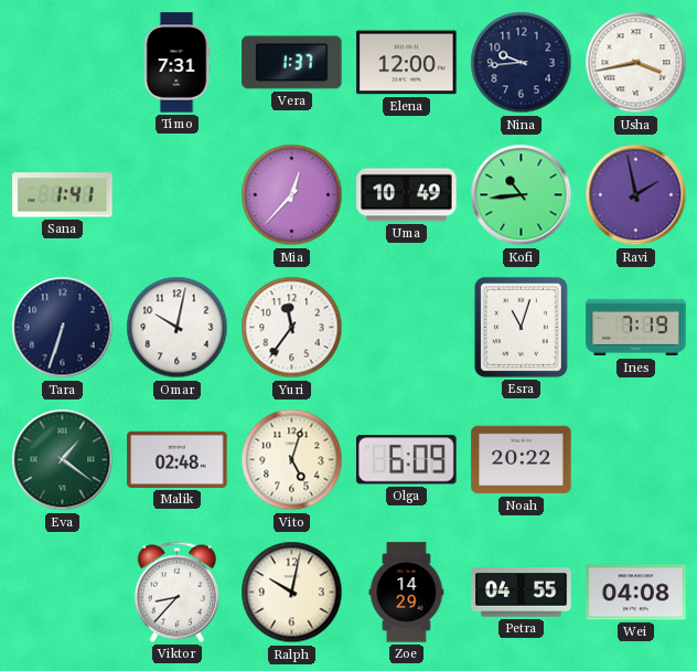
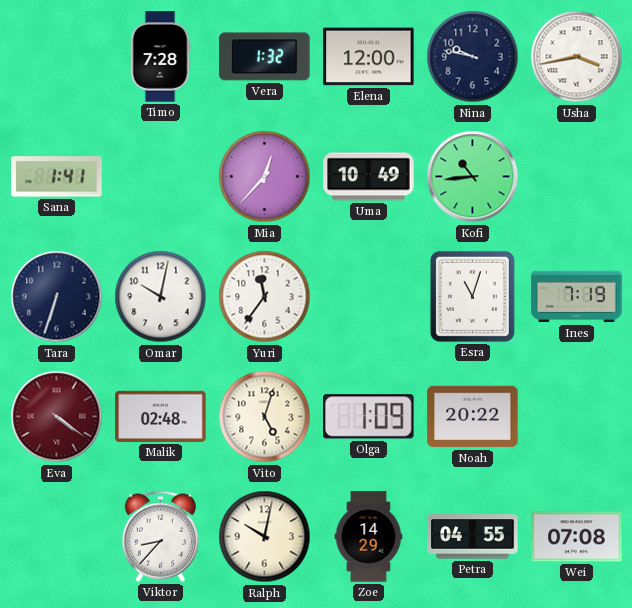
Timo: 7:31 -> 7:28
Vera: 1:37 -> 1:32
Nina: 9:44 -> 9:47
Ravi: 1:58 -> none
Eva: 1:21 -> 4:21
Eva dial: green -> burgundy
Olga: 6:09 -> 1:09
Wei: 04:08 -> 07:08
